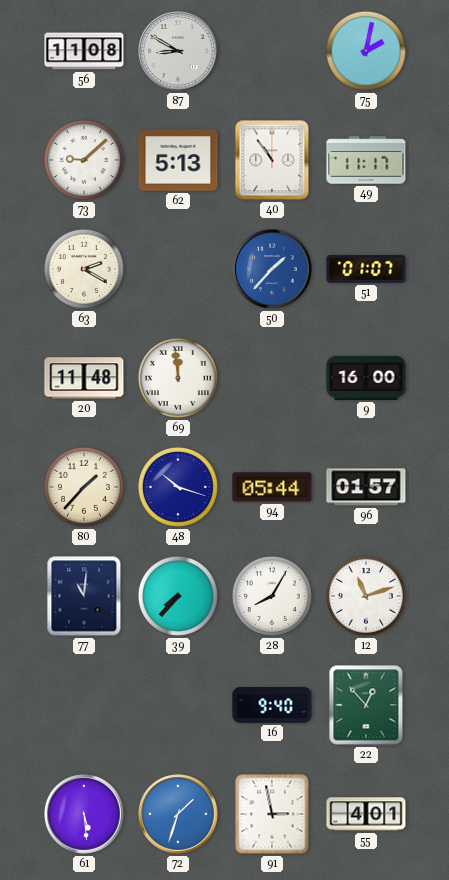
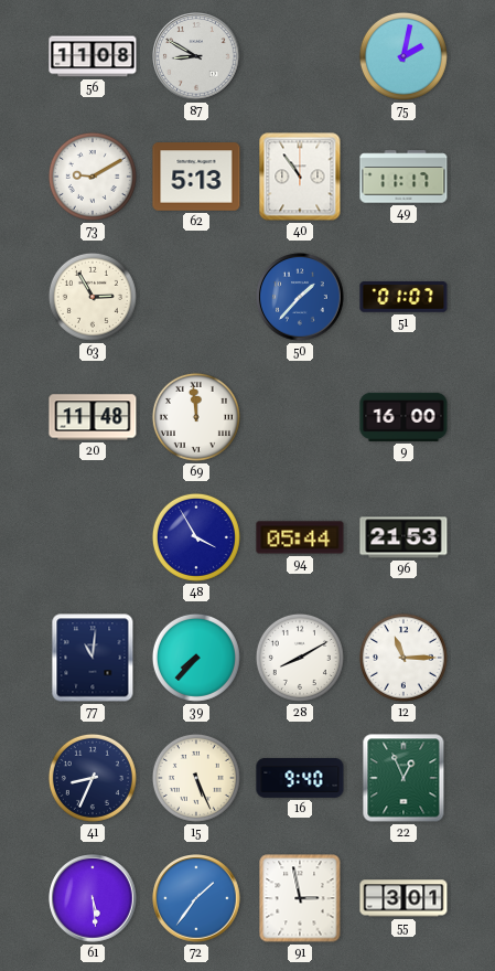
73: 9:08 -> 9:10
63: 2:20 -> 2:55
80: 1:37 -> none
48: 10:18 -> 3:55
96: 01:57 -> 21:53
28: 8:05 -> 8:10
12: 11:12 -> 11:15
41: none -> 8:34
15: none -> 5:26
22: 12:53 -> 12:56
72: 1:33 -> 1:36
55: 4:01 -> 3:01
